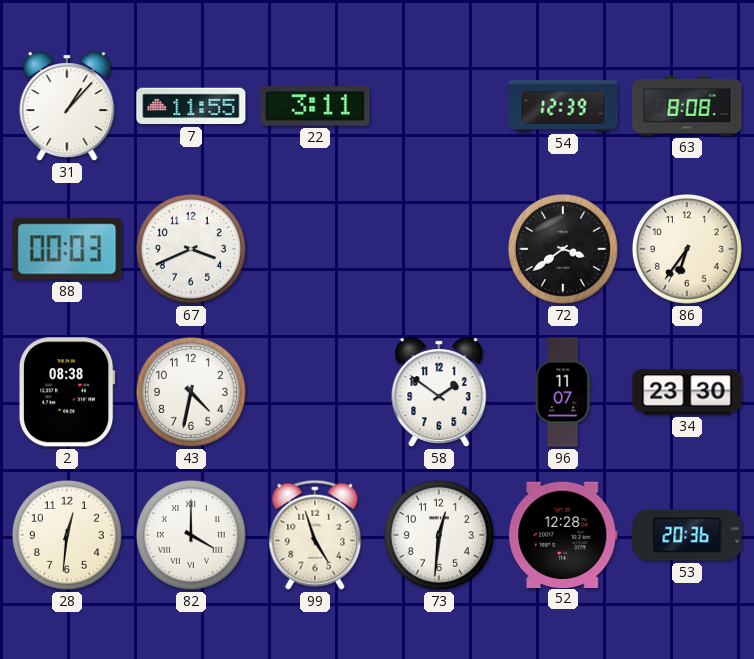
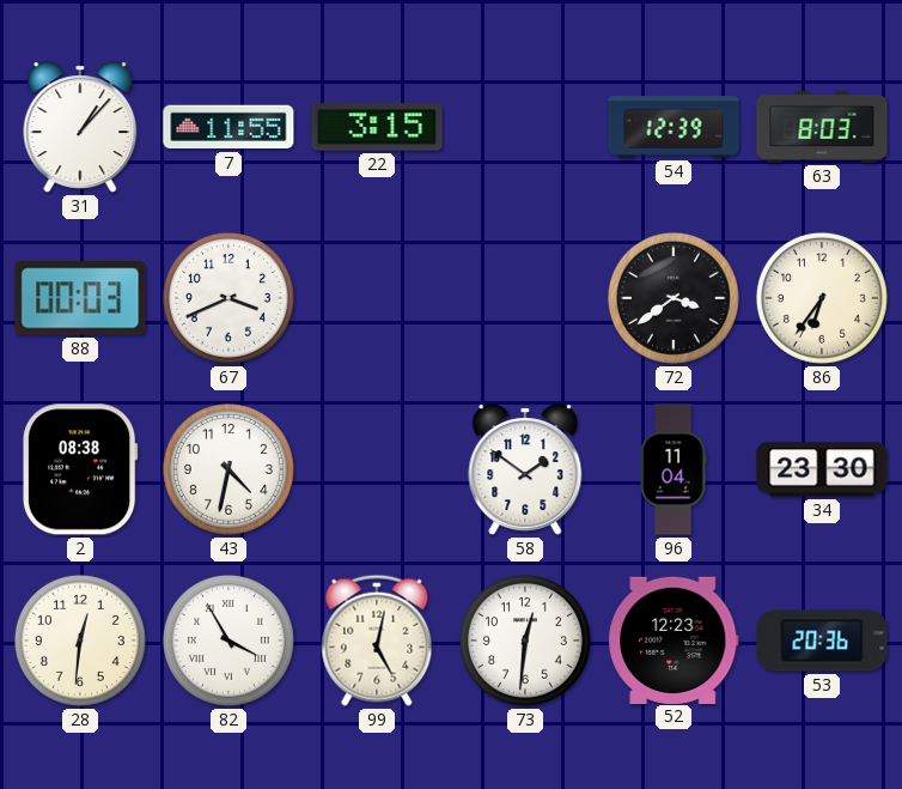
22: 3:11 -> 3:15
63: 8:08 -> 8:03
96: 11:07 -> 11:04
82: 4:00 -> 3:55
99: 4:57 -> 5:02
52: 12:28 -> 12:23
